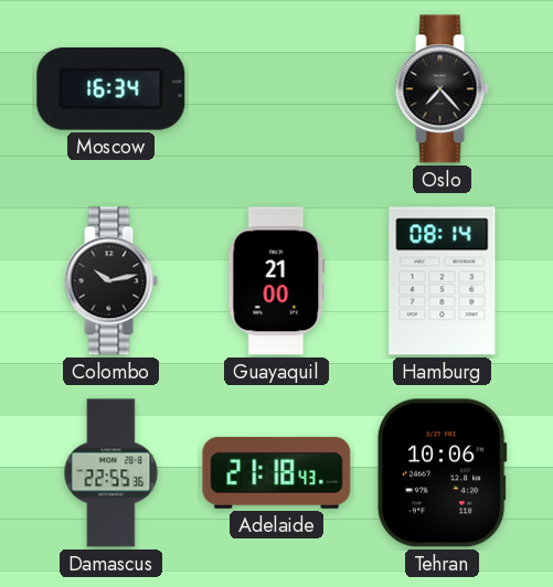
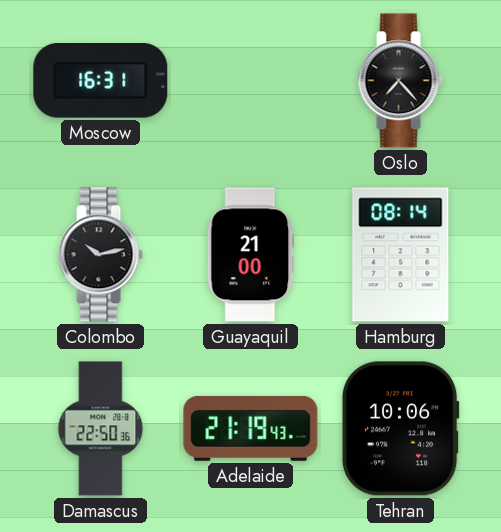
Moscow: 16:34 -> 16:31
Damascus: 22:55 -> 22:50
Adelaide: 21:18 -> 21:19
